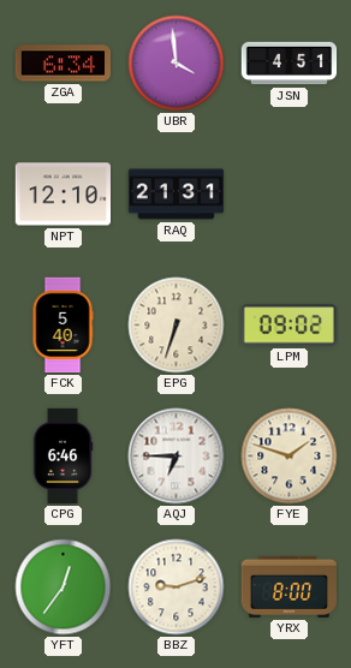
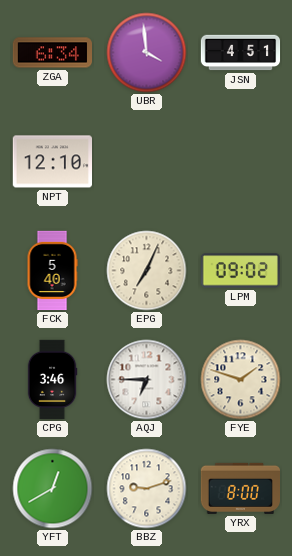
RAQ: 21:31 -> none
EPG: 6:33 -> 7:04
CPG: 6:46 -> 3:46
YFT: 12:36 -> 12:40
